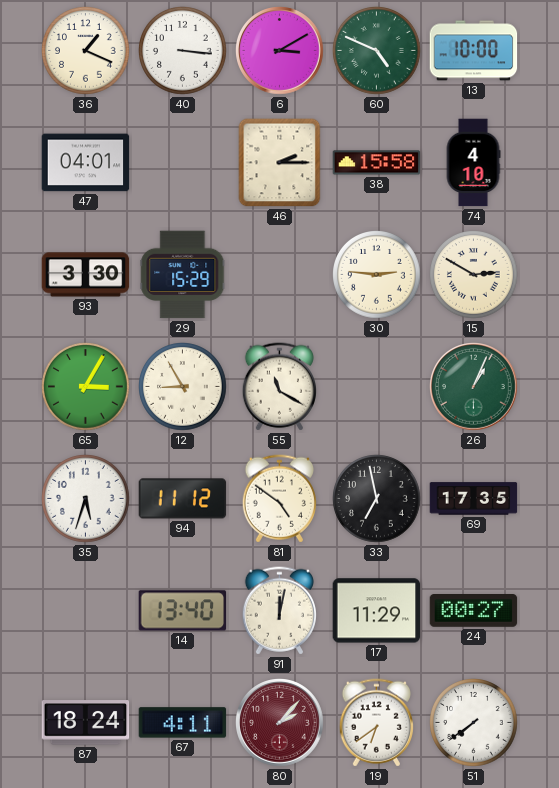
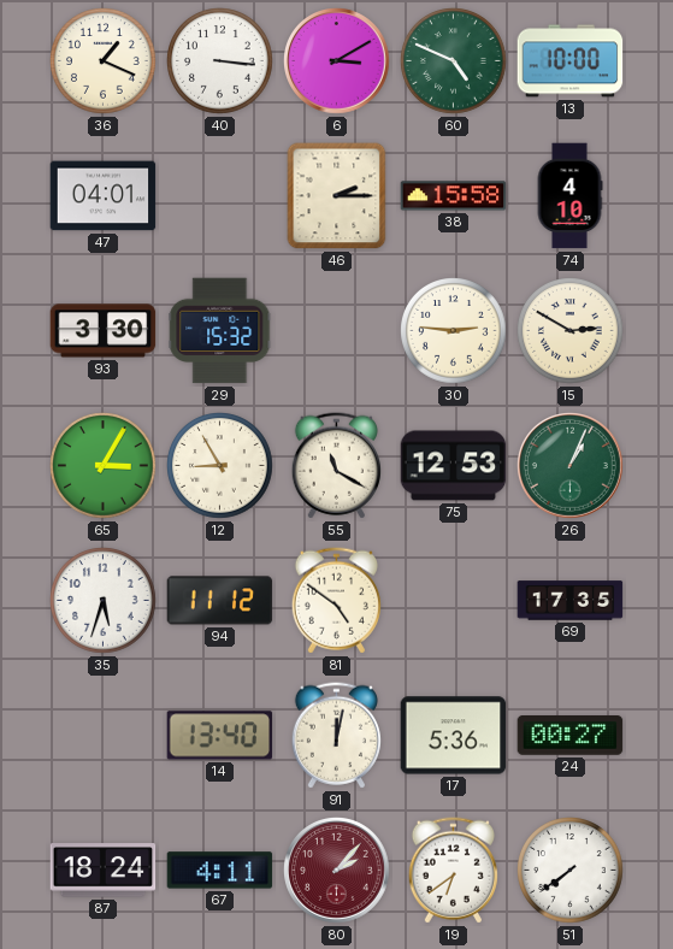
29: 15:29 -> 15:32
75: none -> 12:53
33: 6:58 -> none
17: 11:29 -> 5:36
